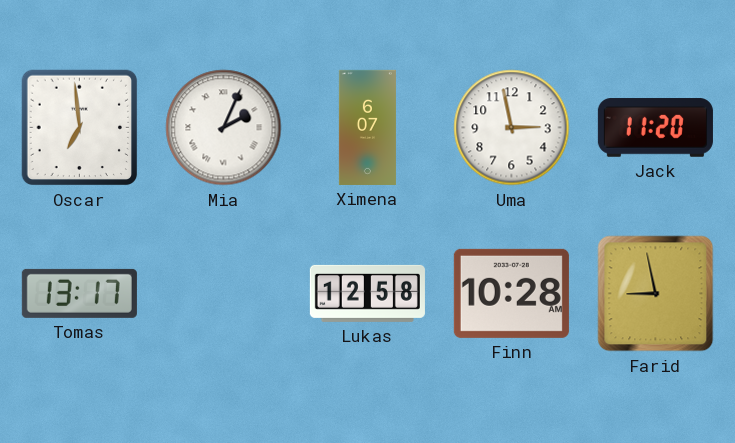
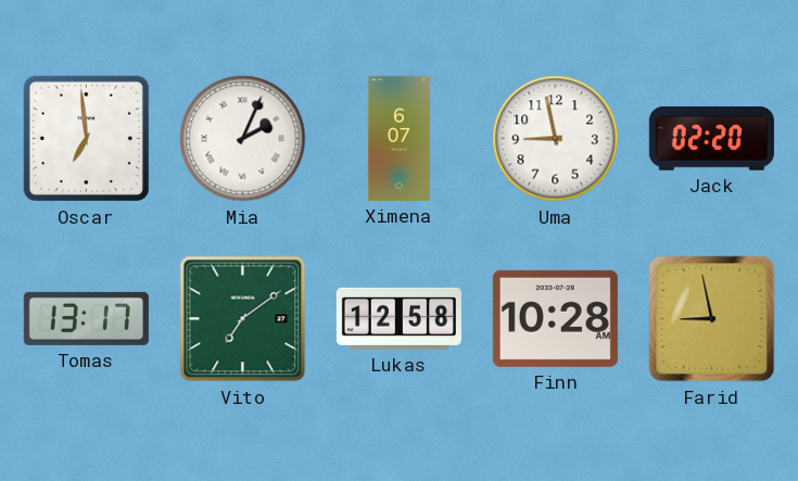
Uma: 2:58 -> 8:58
Jack: 11:20 -> 02:20
Vito: none -> 7:09
